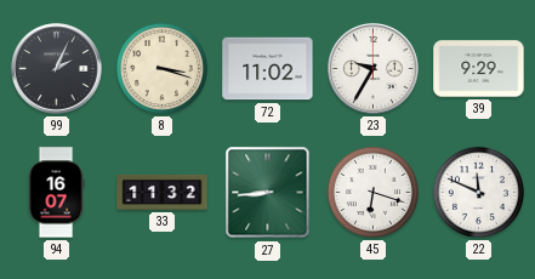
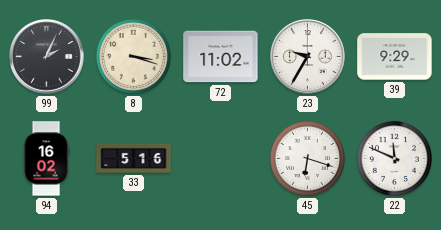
94: 16:07 -> 16:02
33: 11:32 -> 5:16
27: 8:44 -> none
